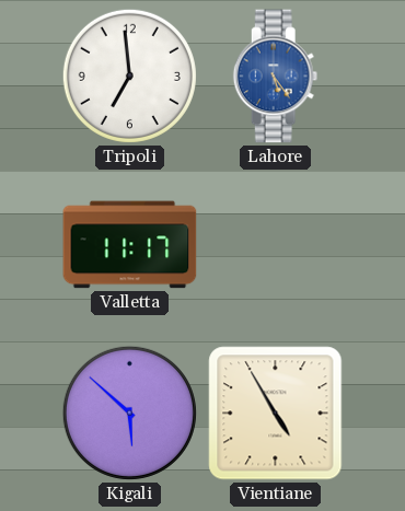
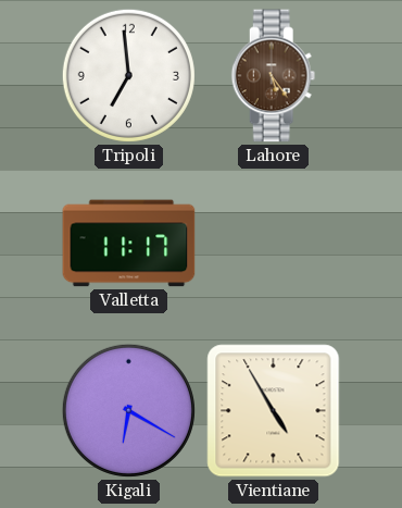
Lahore dial: blue -> brown
Kigali: 5:52 -> 6:20
